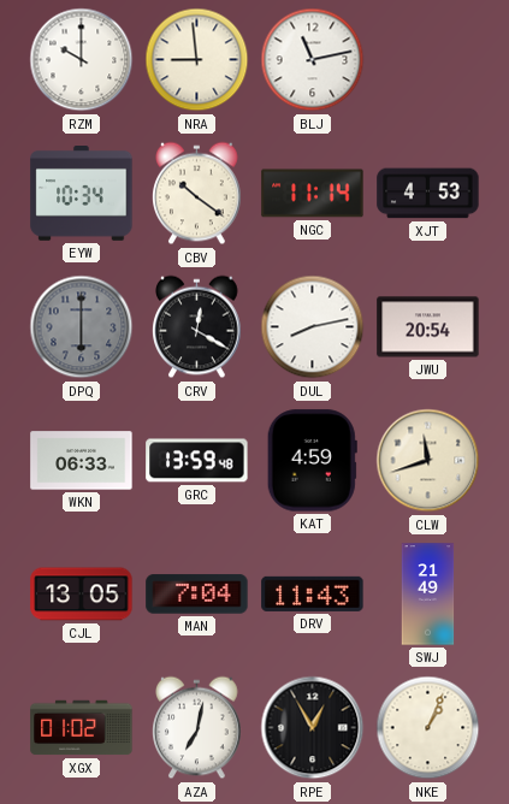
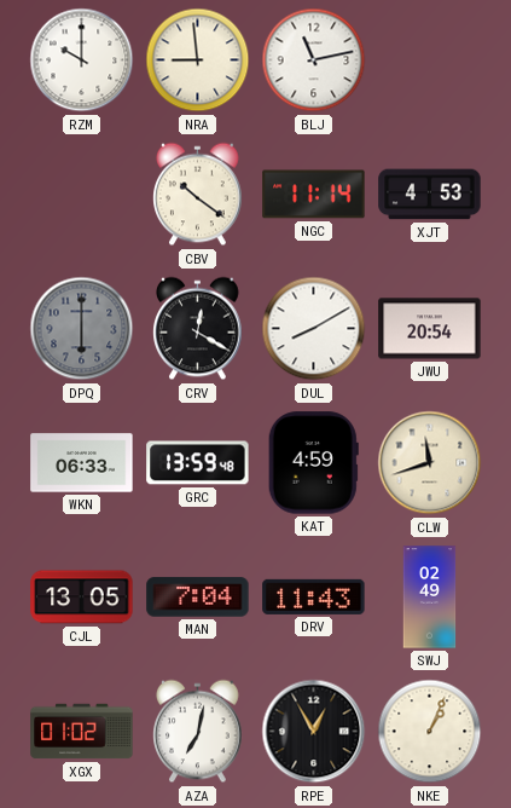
EYW: 10:34 -> none
DUL: 8:13 -> 8:10
SWJ: 21:49 -> 02:49
